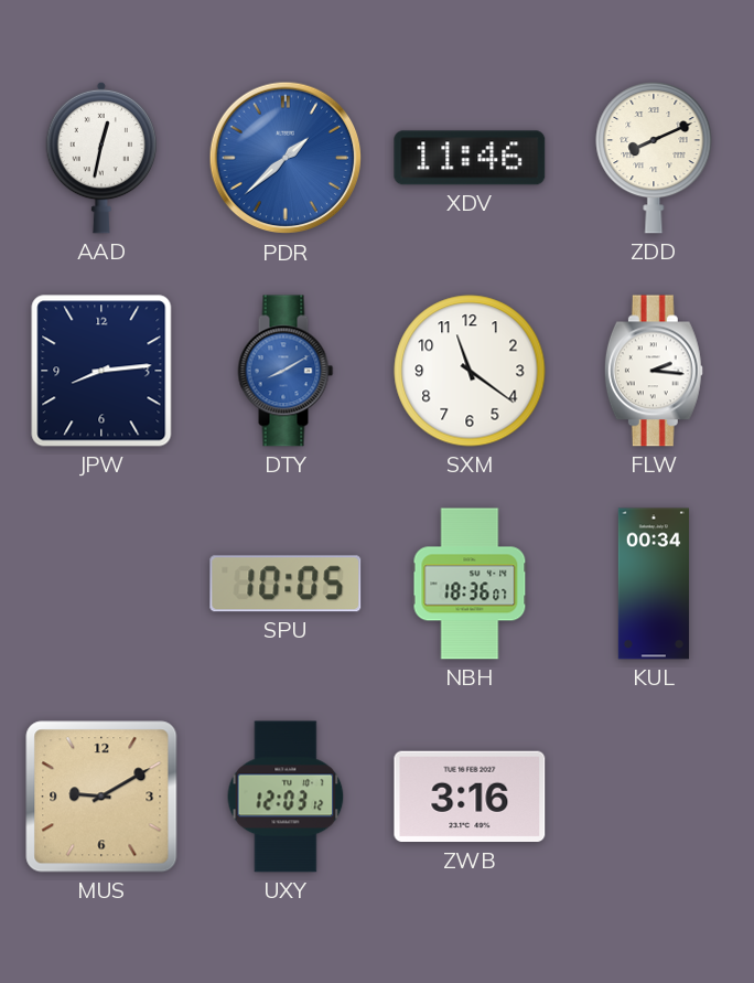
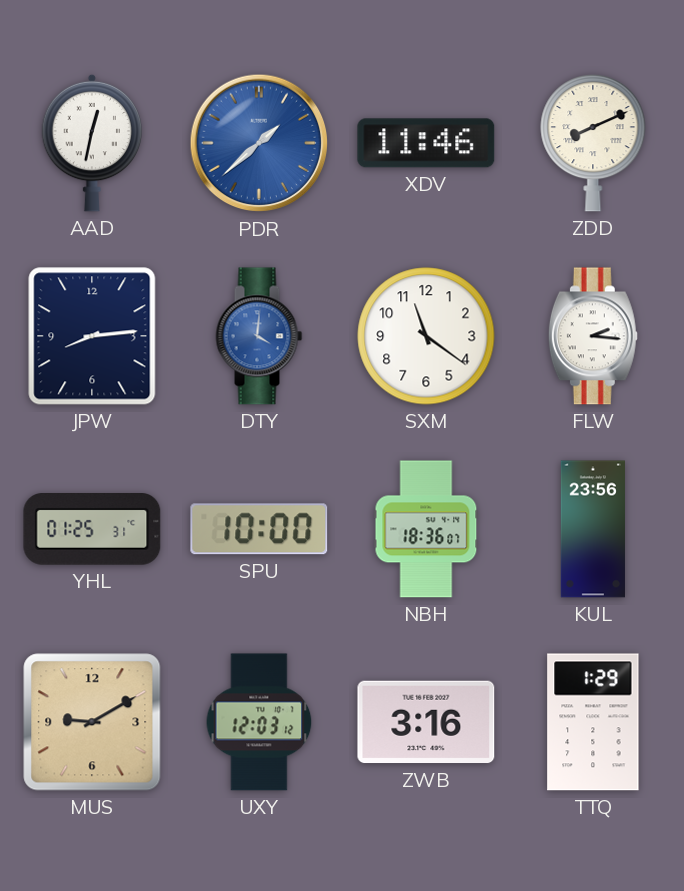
DTY: 8:10 -> 4:01
YHL: none -> 01:25
SPU: 10:05 -> 10:00
KUL: 00:34 -> 23:56
TTQ: none -> 1:29
